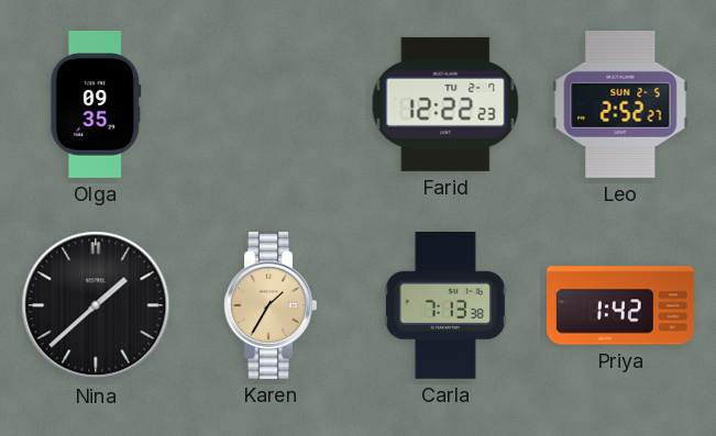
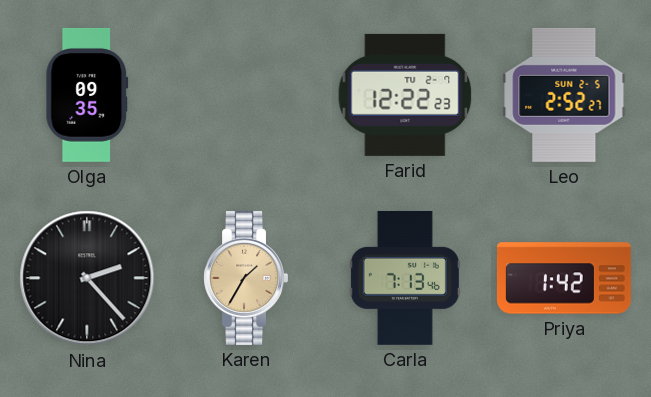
Nina: 1:38 -> 2:23
Carla: 7:13:38 -> 7:13:46
